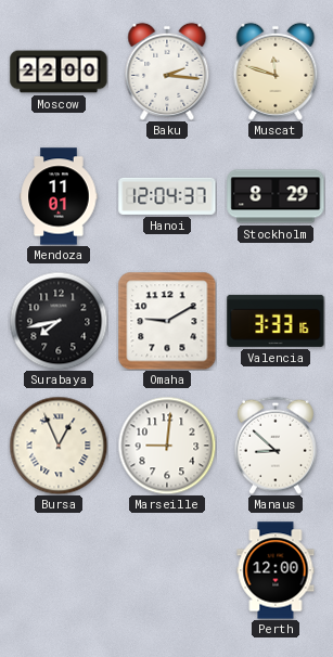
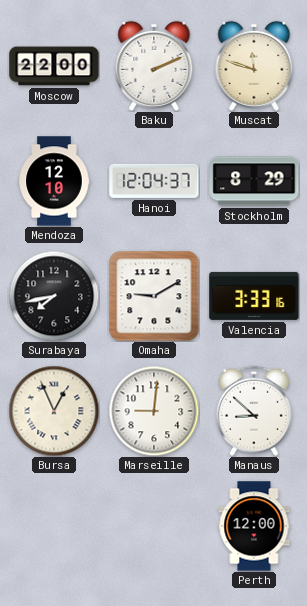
Baku: 2:16 -> 2:11
Mendoza: 11:01 -> 12:10
